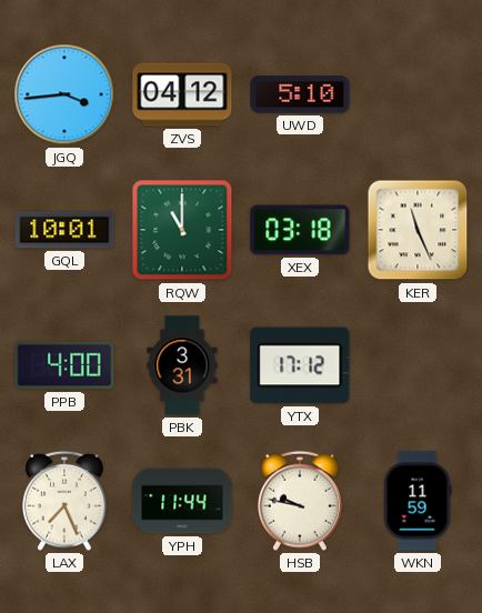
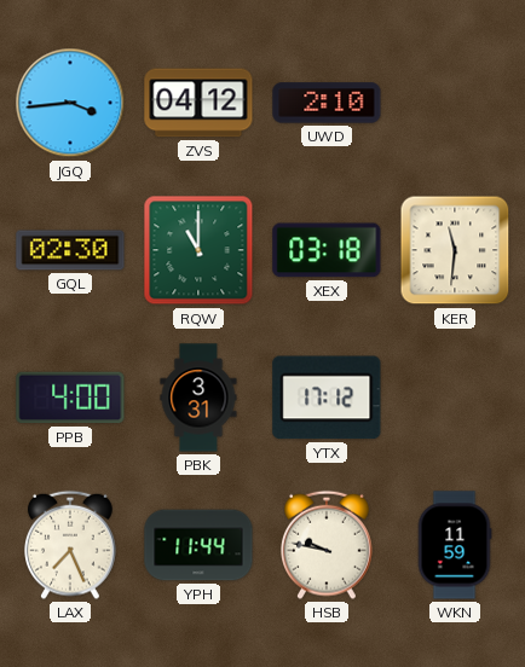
UWD: 5:10 -> 2:10
GQL: 10:01 -> 02:30
KER: 11:26 -> 11:31
